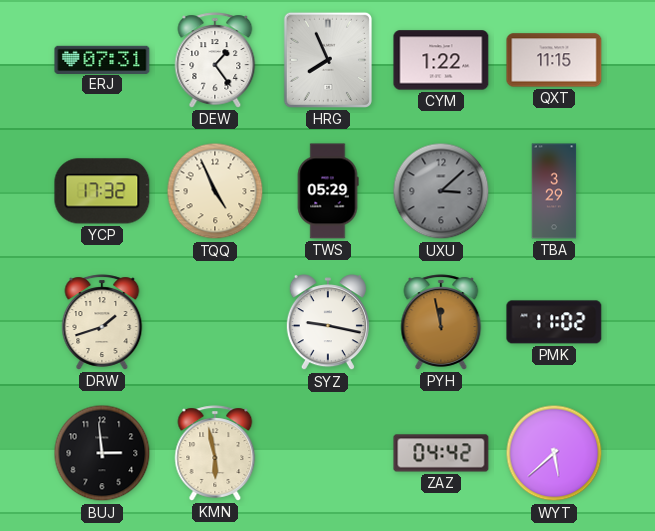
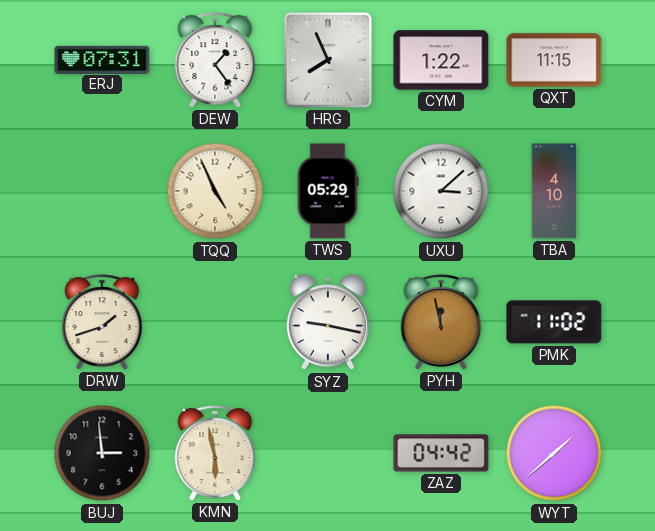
YCP: 17:32 -> none
UXU dial: grey -> white
TBA: 3:29 -> 4:10
WYT: 5:38 -> 1:38
